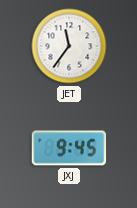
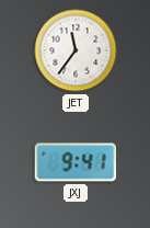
JXJ: 9:45 -> 9:41
